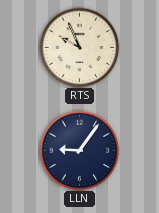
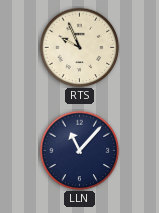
LLN: 9:06 -> 11:07
